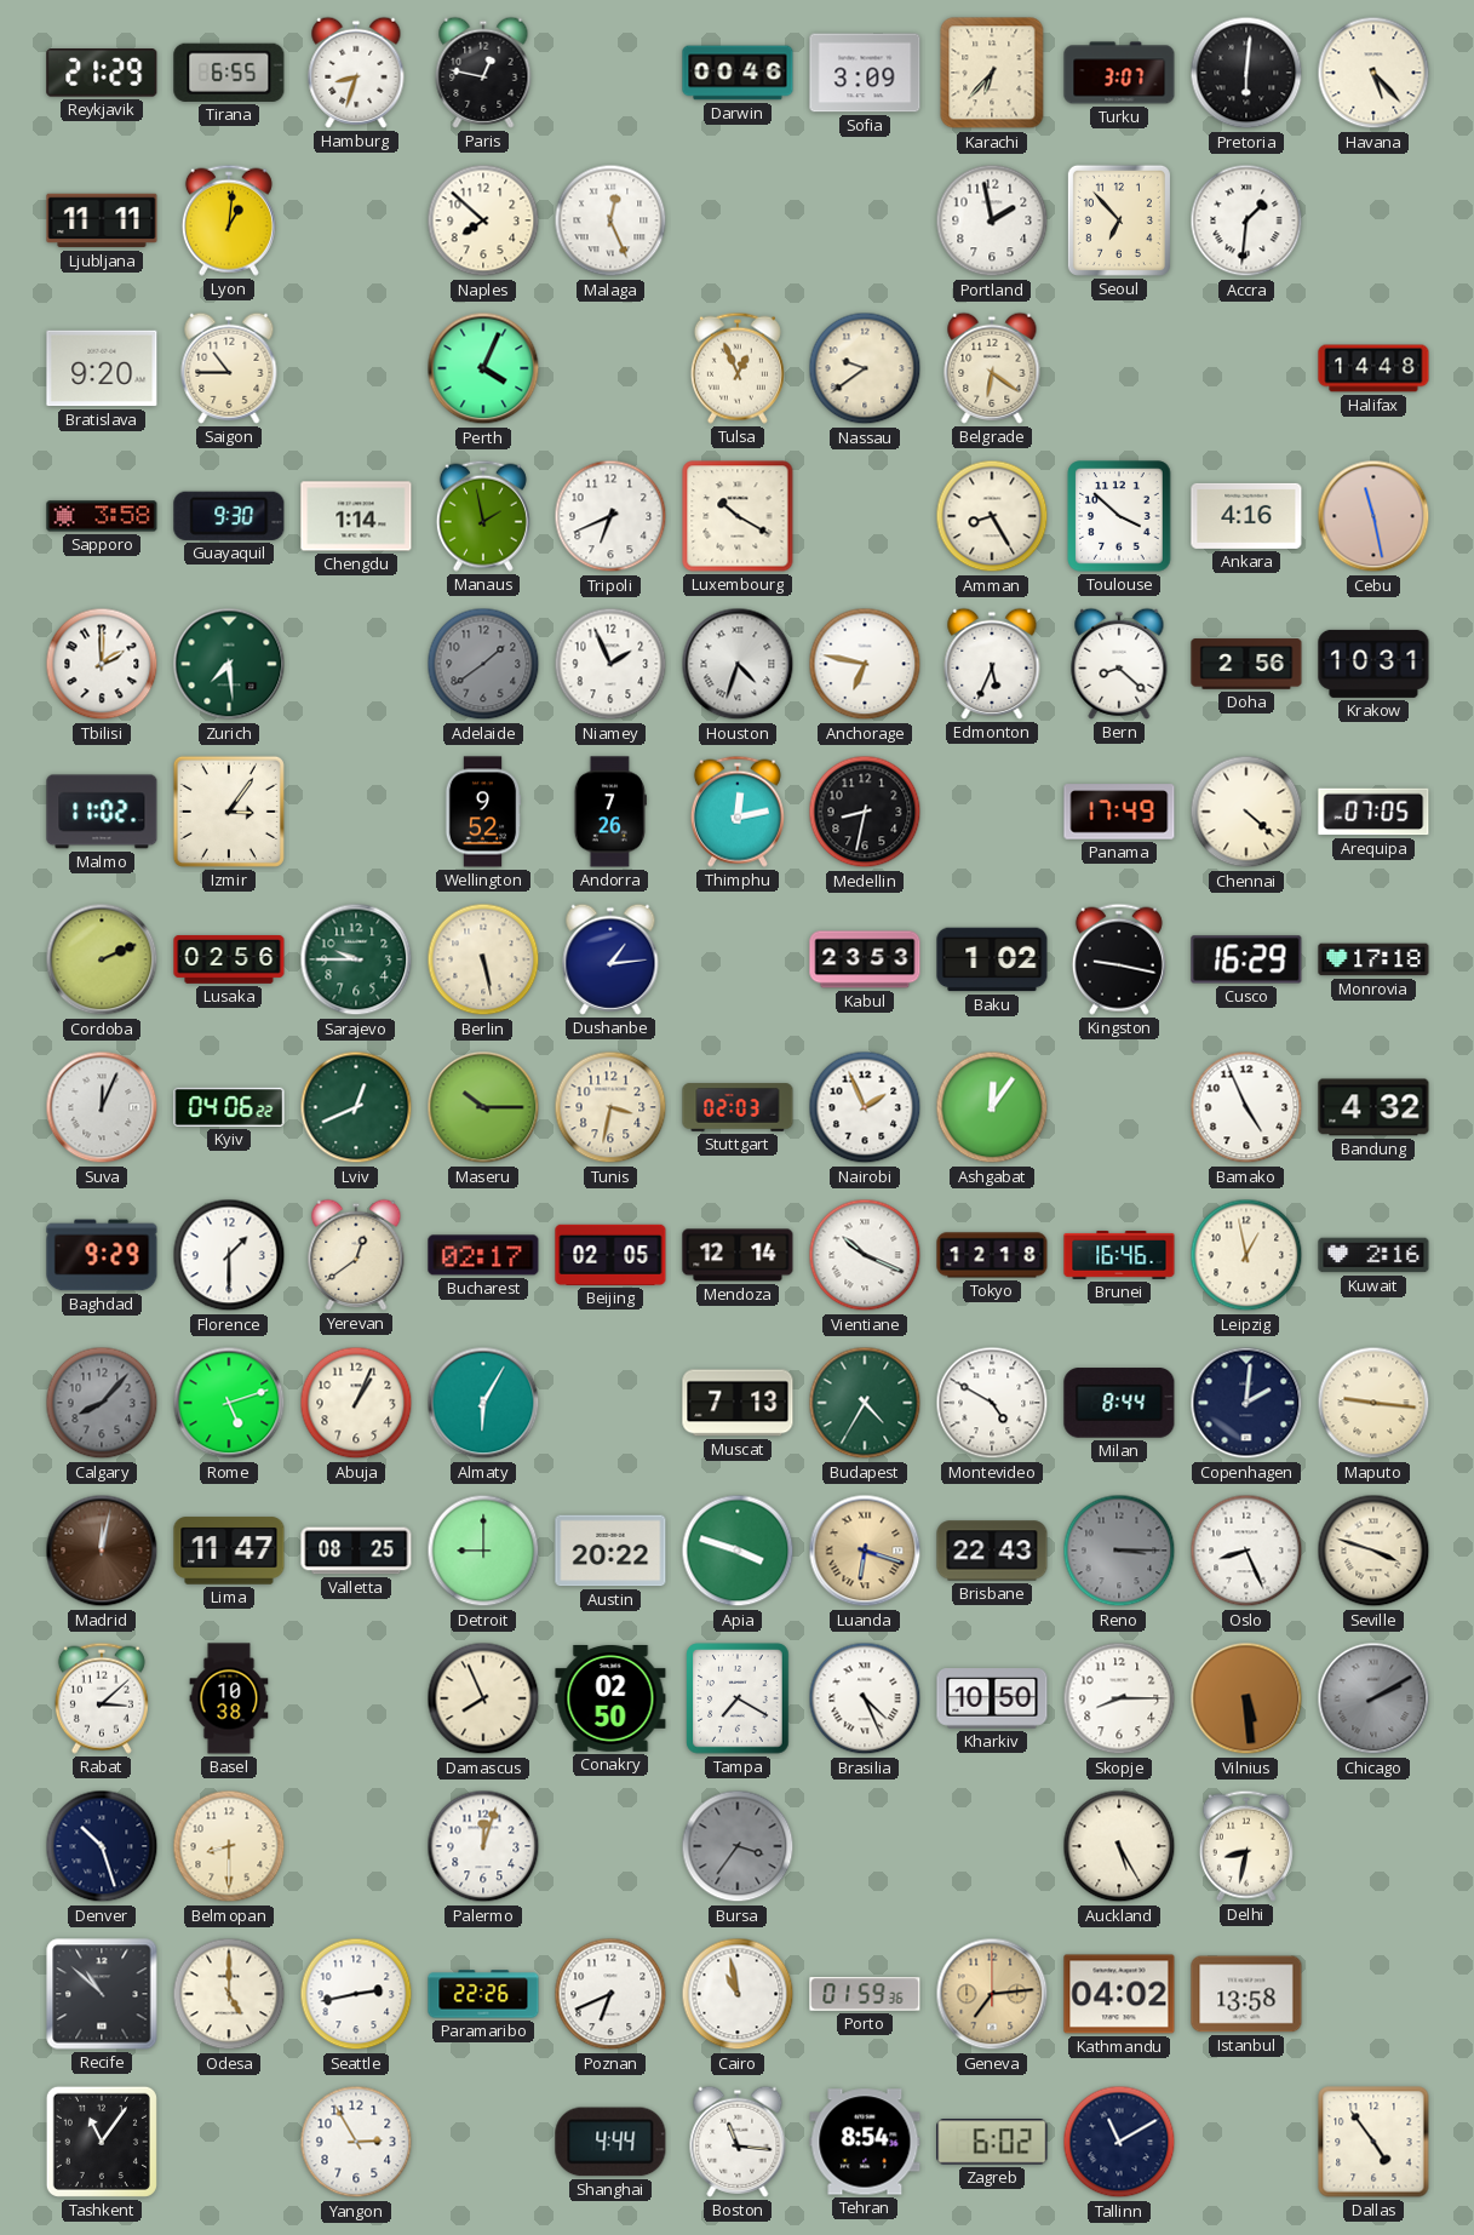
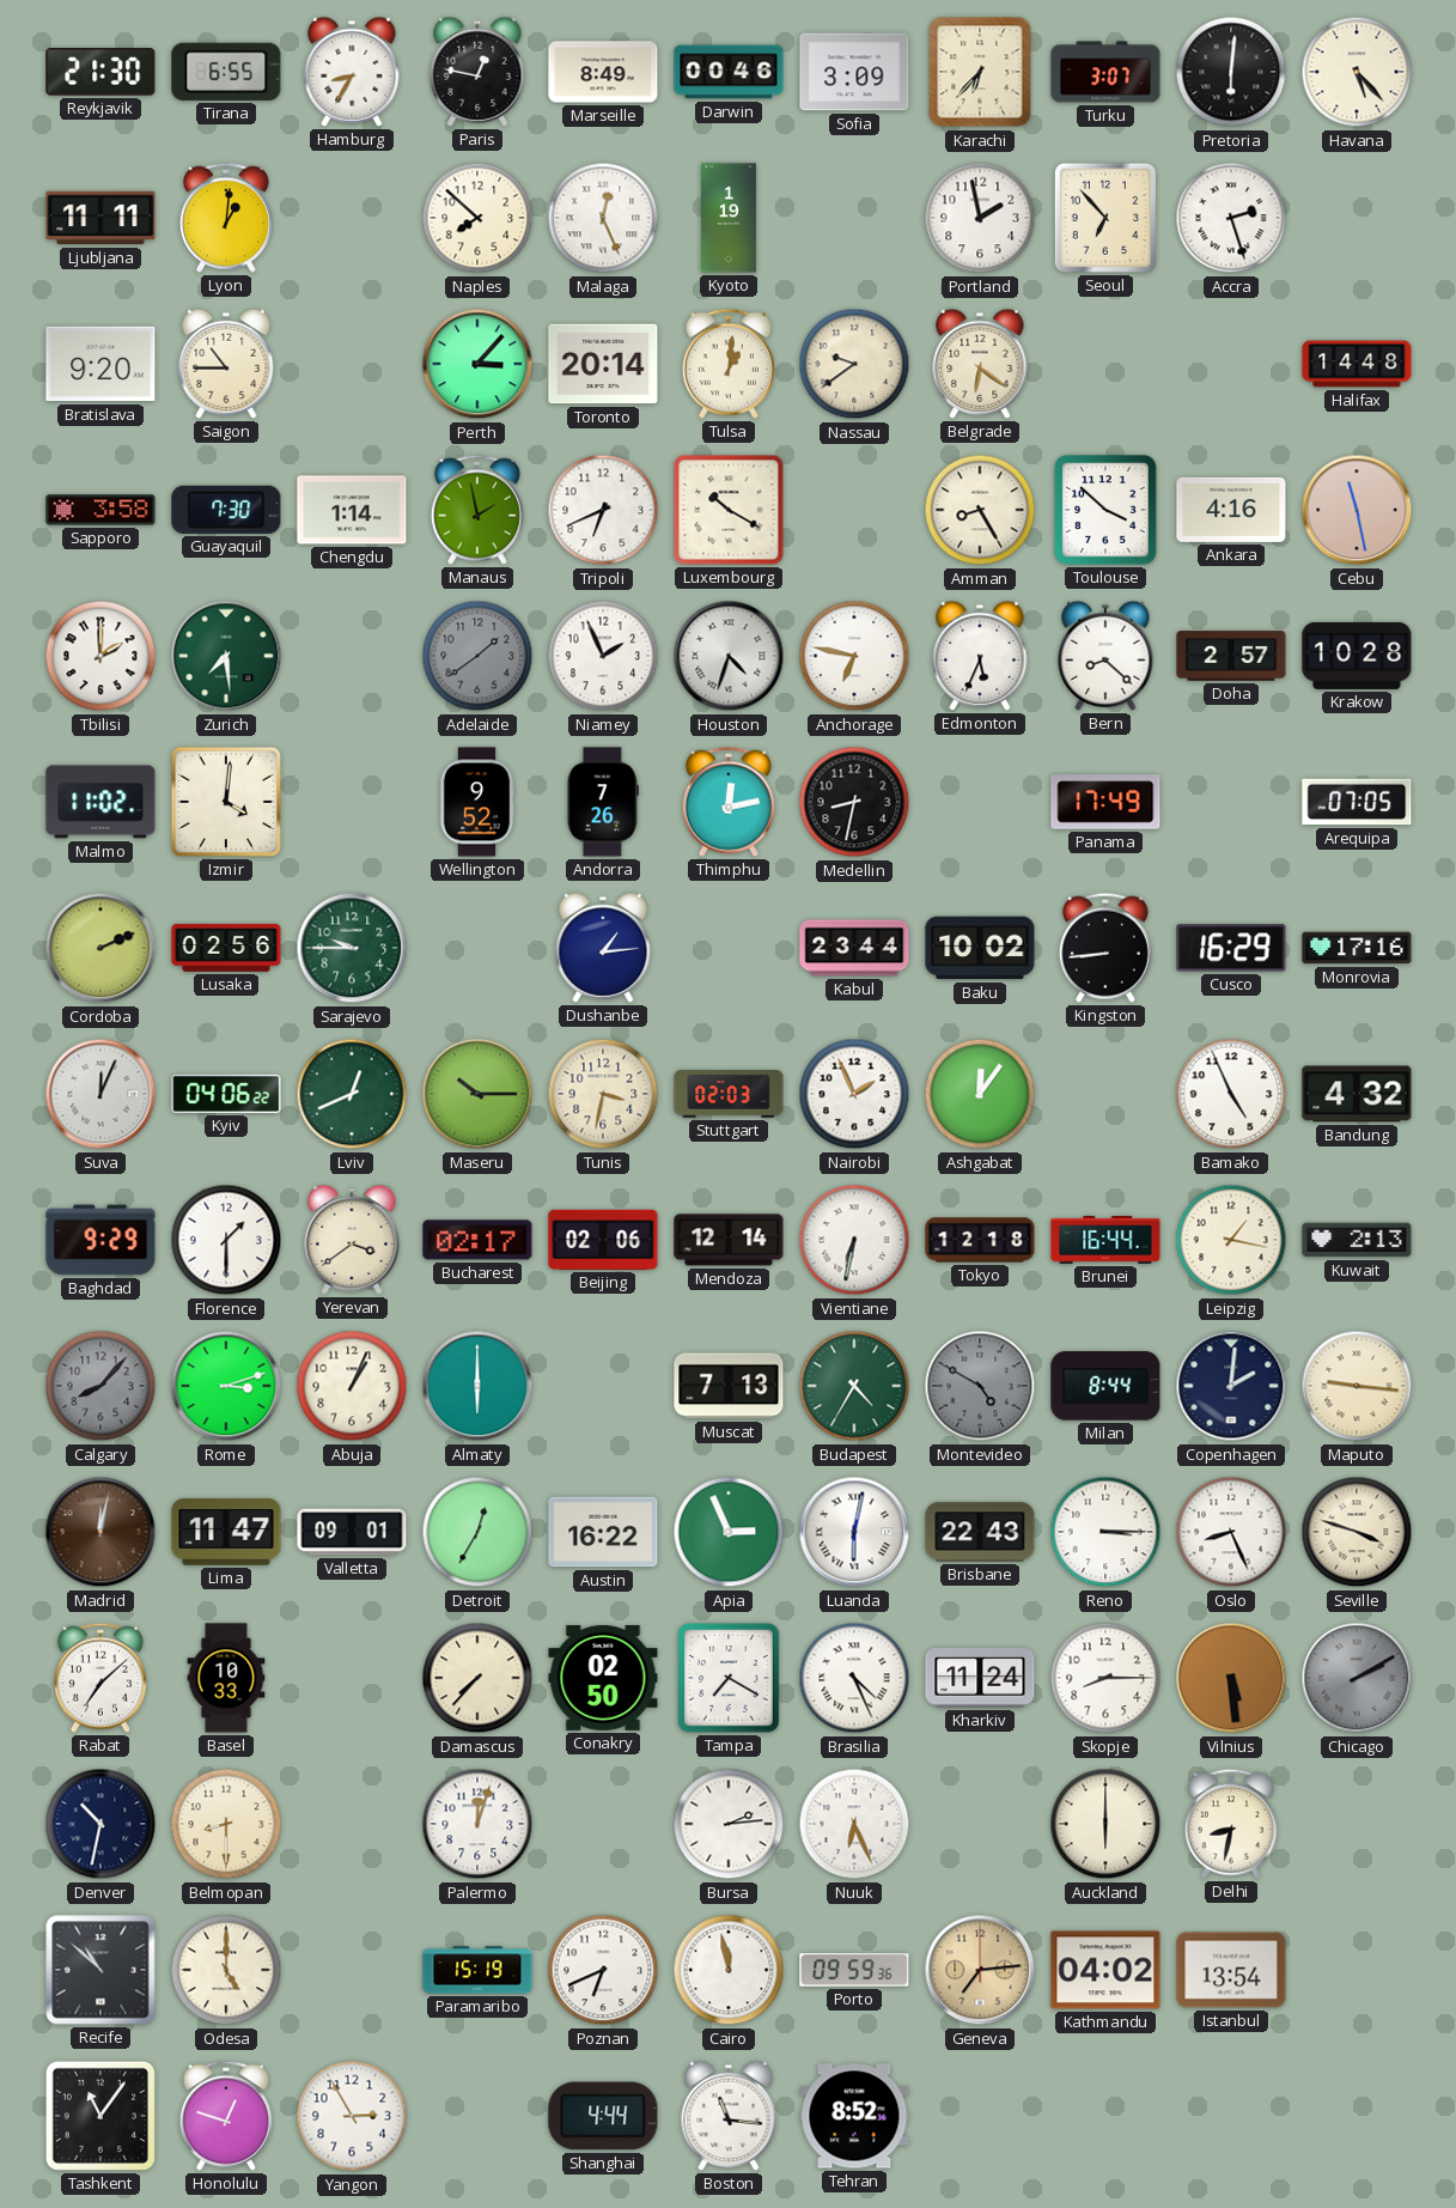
Reykjavik: 21:29 -> 21:30
Hamburg: 8:33 -> 8:35
Marseille: none -> 8:49
Kyoto: none -> 1:19
Accra: 1:31 -> 2:27
Perth: 4:04 -> 3:07
Toronto: none -> 20:14
Tulsa: 12:56 -> 1:01
Guayaquil: 9:30 -> 7:30
Doha: 2:56 -> 2:57
Krakow: 10:31 -> 10:28
Izmir: 3:06 -> 4:01
Chennai: 4:22 -> none
Berlin: 5:28 -> none
Kabul: 23:53 -> 23:44
Baku: 1:02 -> 10:02
Kingston: 9:17 -> 8:44
Monrovia: 17:18 -> 17:16
Yerevan: 12:39 -> 3:39
Beijing: 02:05 -> 02:06
Vientiane: 10:19 -> 6:32
Brunei: 16:46 -> 16:44
Leipzig: 12:58 -> 1:17
Kuwait: 2:16 -> 2:13
Rome: 5:12 -> 3:12
Almaty: 6:05 -> 6:00
Montevideo dial: white -> grey
Valletta: 08:25 -> 09:01
Detroit: 9:00 -> 12:35
Austin: 20:22 -> 16:22
Apia: 3:48 -> 2:56
Luanda: 6:18 -> 6:02
Luanda dial: champagne -> white
Reno dial: grey -> white
Rabat: 3:08 -> 7:08
Basel: 10:38 -> 10:33
Damascus: 7:56 -> 7:37
Kharkiv: 10:50 -> 11:24
Denver: 10:27 -> 10:32
Bursa: 3:36 -> 2:14
Bursa dial: grey -> white
Nuuk: none -> 6:26
Auckland: 5:25 -> 6:00
Seattle: 2:43 -> none
Paramaribo: 22:26 -> 15:19
Cairo: 10:58 -> 11:58
Porto: 01:59 -> 09:59
Istanbul: 13:58 -> 13:54
Honolulu: none -> 12:48
Tehran: 8:54 -> 8:52
Zagreb: 6:02 -> none
Tallinn: 11:10 -> none
Dallas: 4:54 -> none
